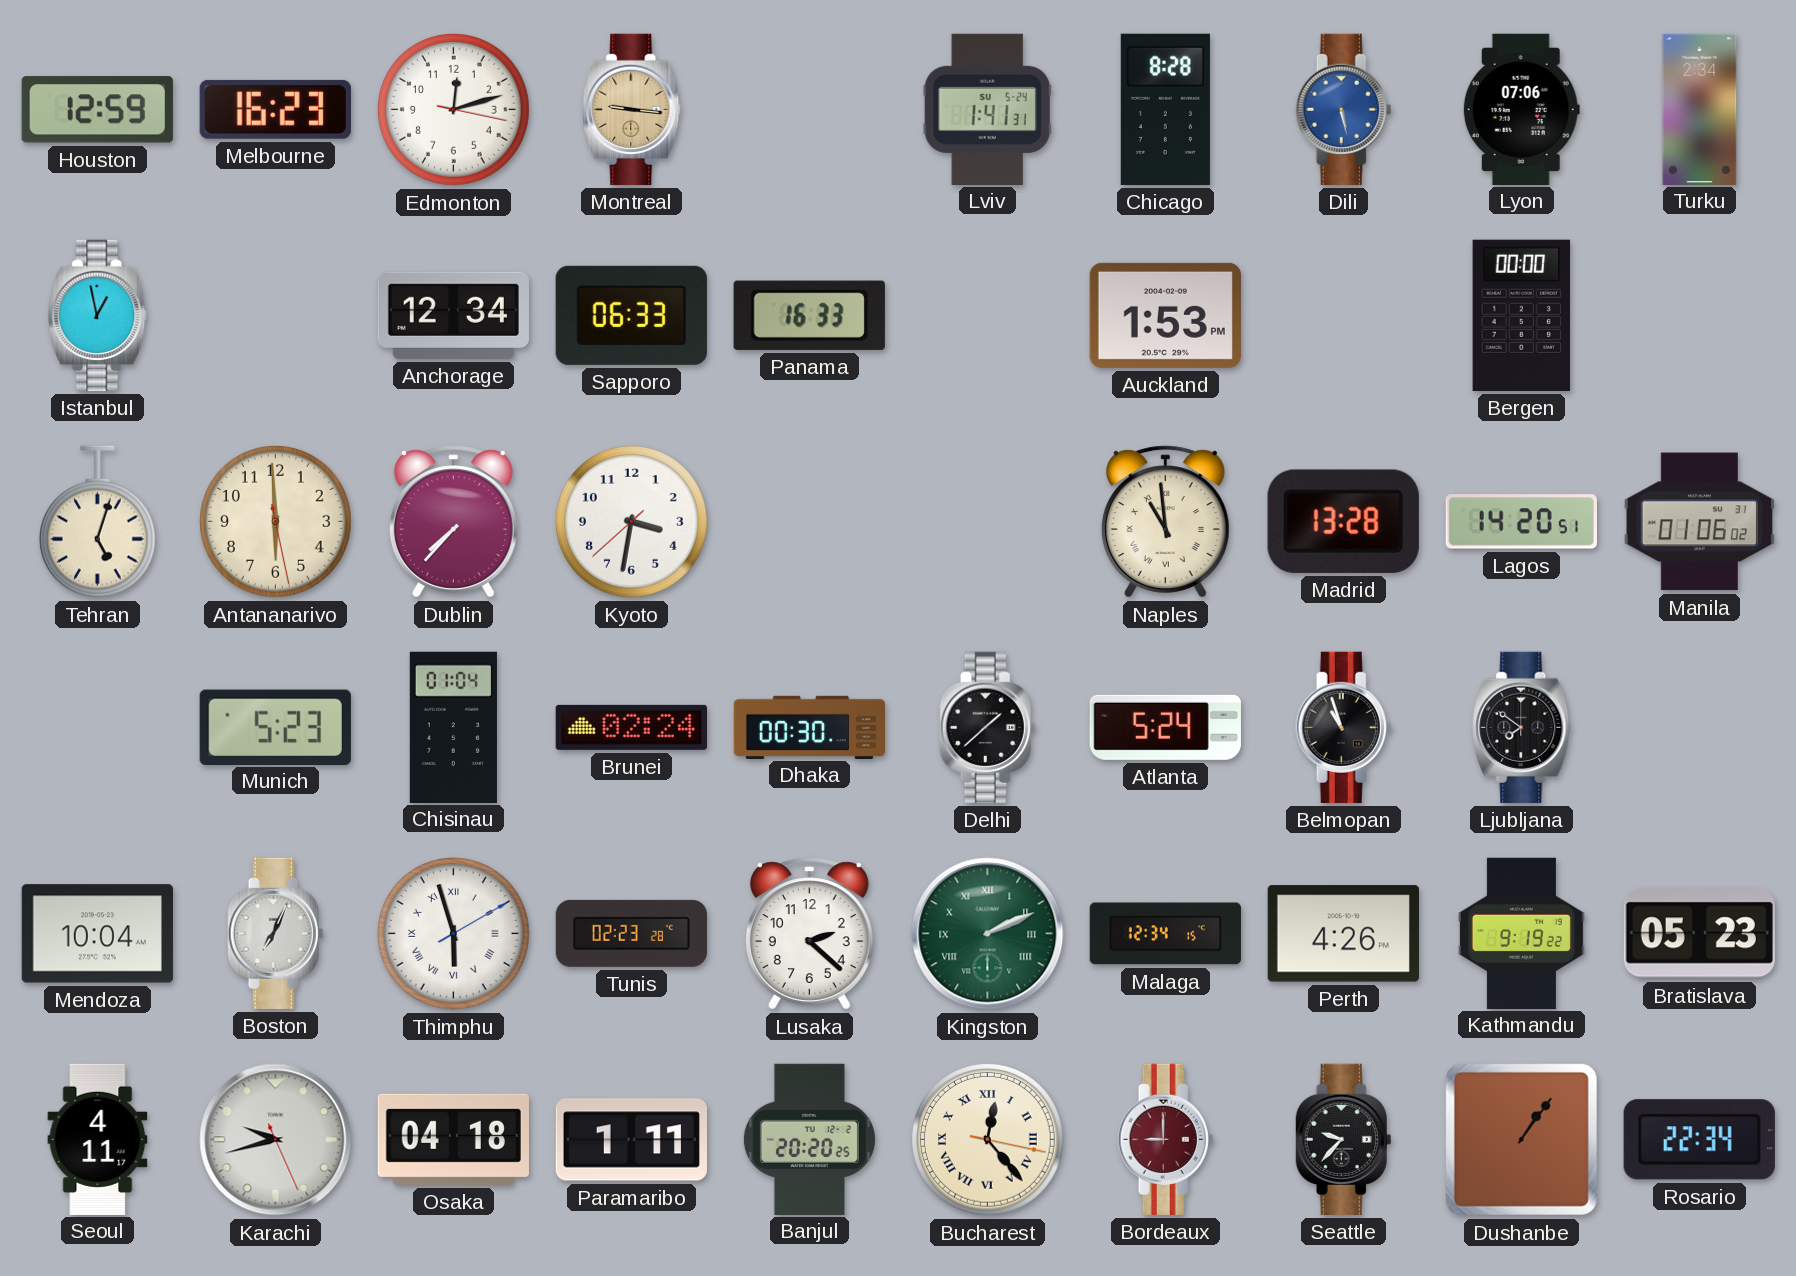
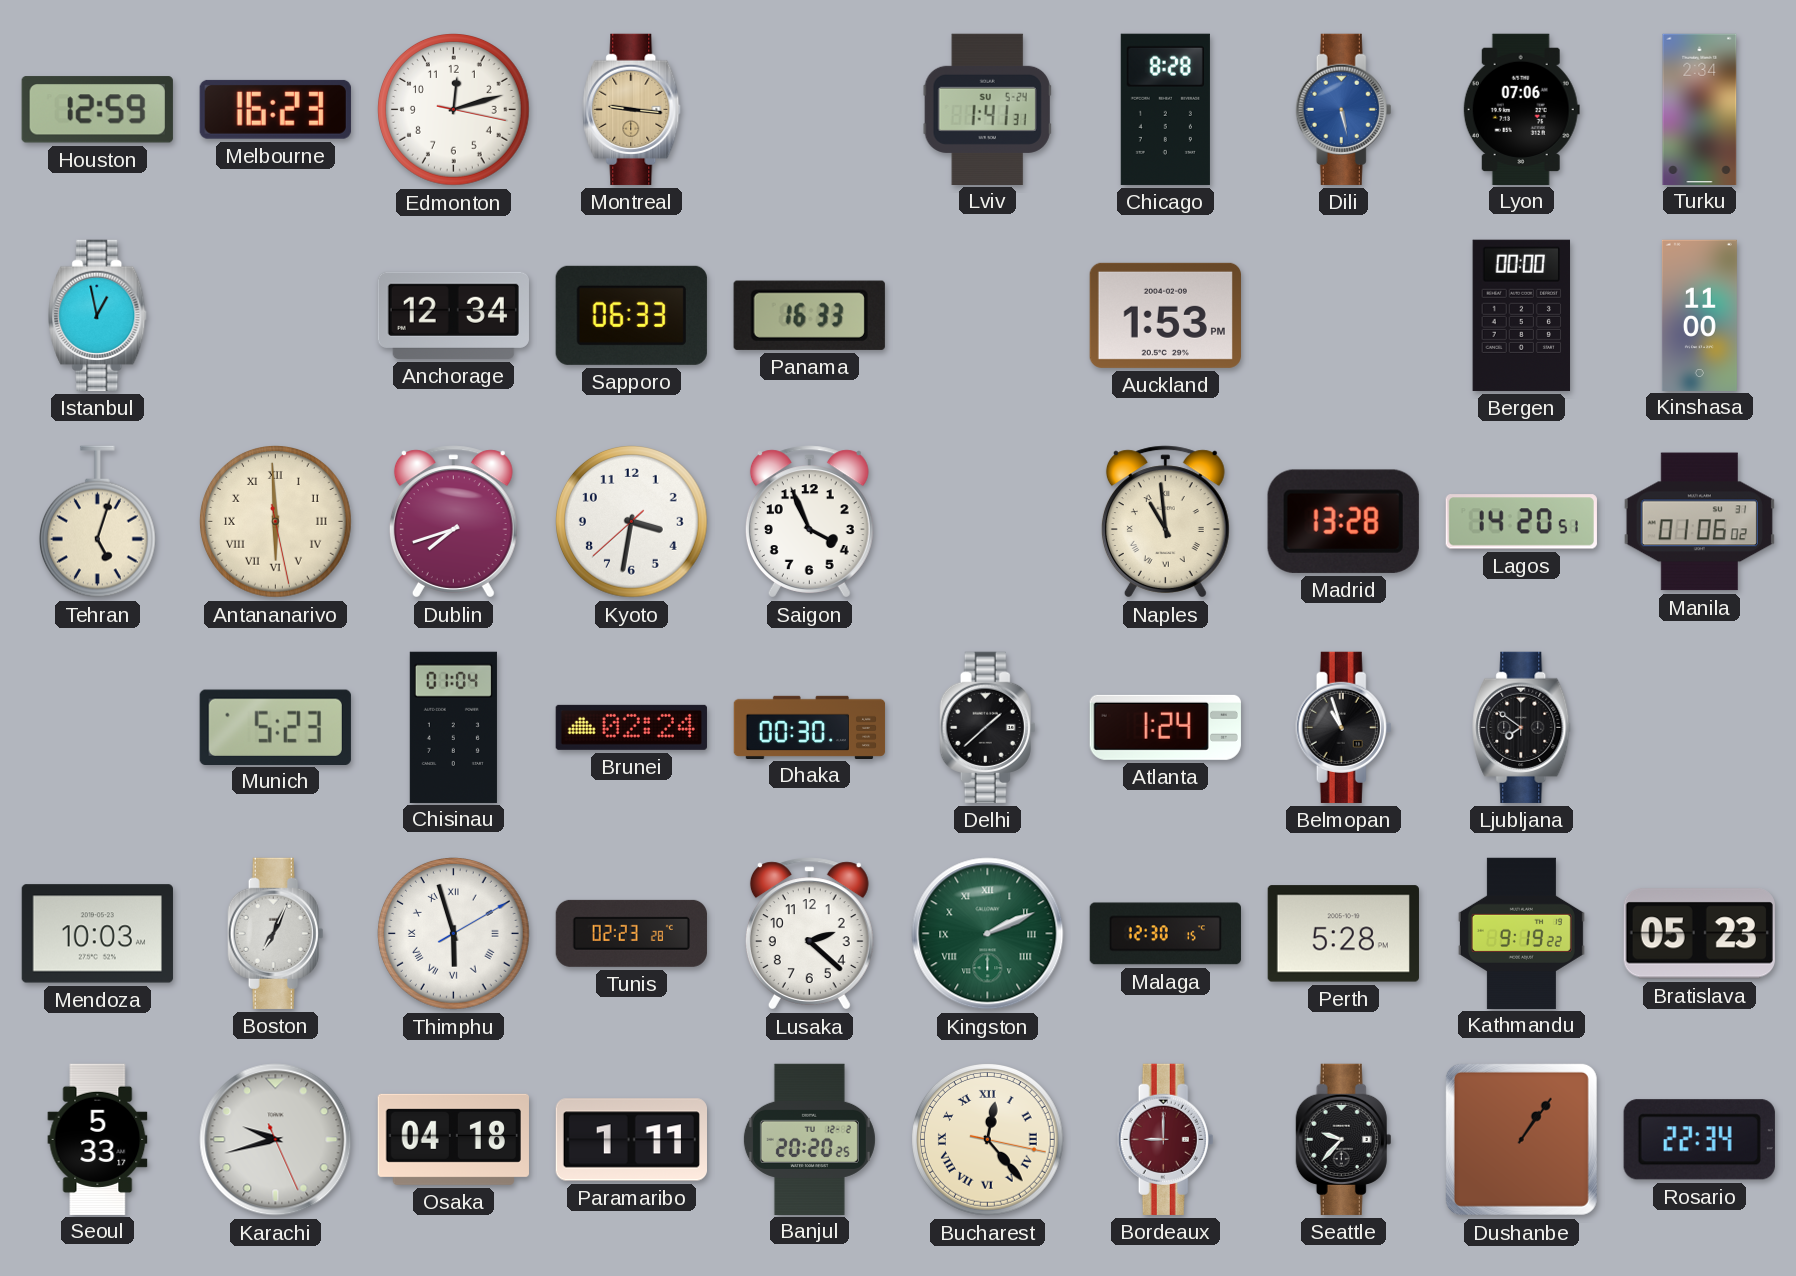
Kinshasa: none -> 11:00
Antananarivo numerals: Arabic -> Roman
Dublin: 7:37 -> 7:42
Saigon: none -> 3:56
Atlanta: 5:24 -> 1:24
Mendoza: 10:04 -> 10:03
Malaga: 12:34 -> 12:30
Perth: 4:26 -> 5:28
Seoul: 4:11 -> 5:33
